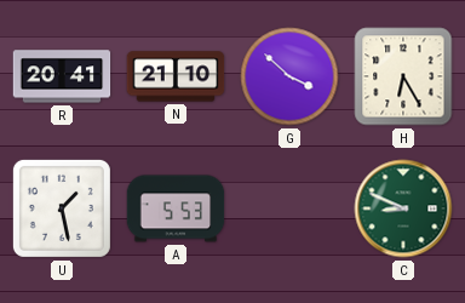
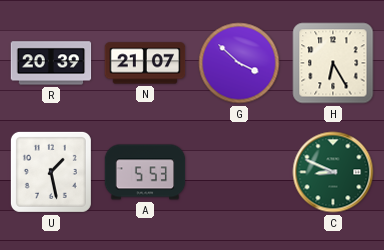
R: 20:41 -> 20:39
N: 21:10 -> 21:07
